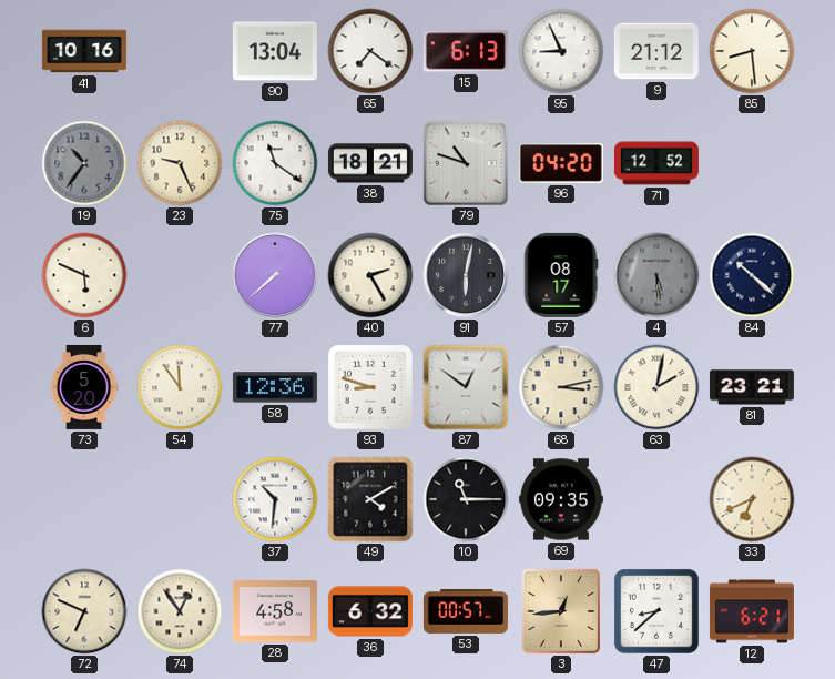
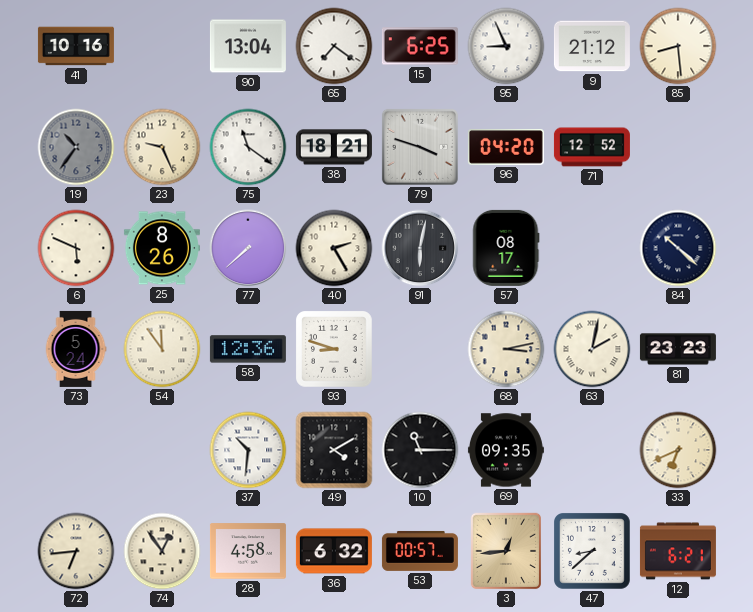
15: 6:13 -> 6:25
79: 10:48 -> 3:48
25: none -> 8:26
4: 5:29 -> none
73: 5:20 -> 5:24
87: 12:51 -> none
81: 23:21 -> 23:23
72: 6:49 -> 6:44
